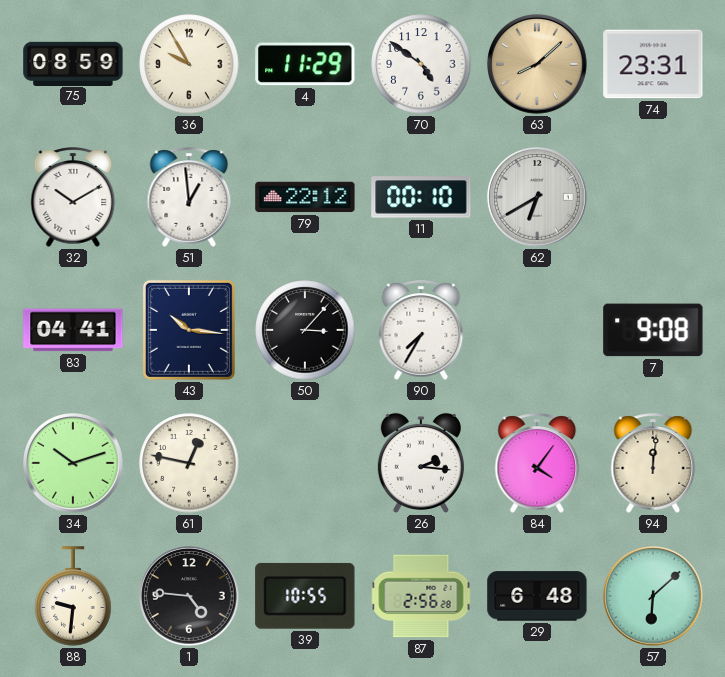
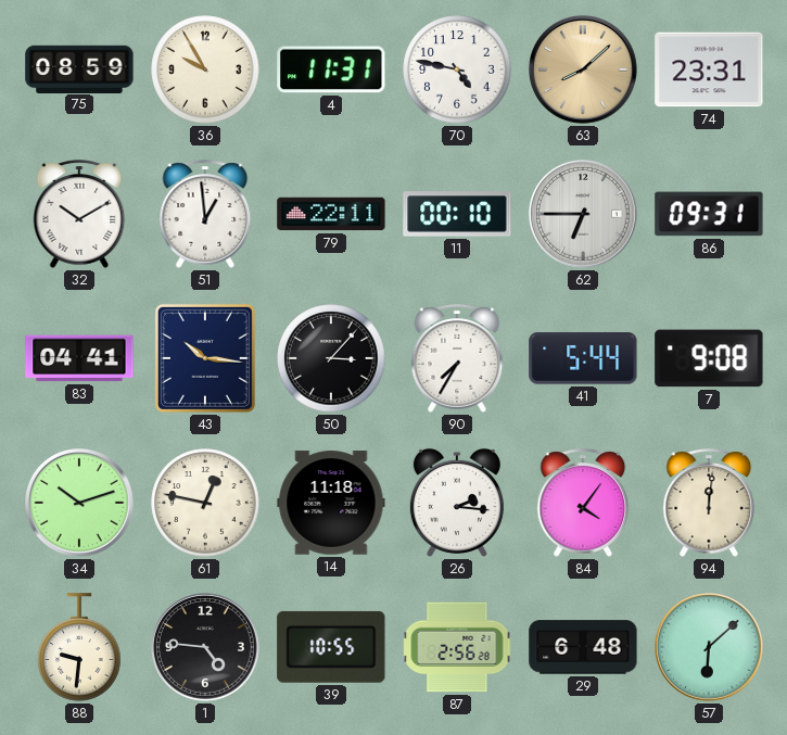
4: 11:29 -> 11:31
70: 4:51 -> 4:47
79: 22:12 -> 22:11
62: 6:40 -> 6:45
86: none -> 09:31
41: none -> 5:44
14: none -> 11:18
